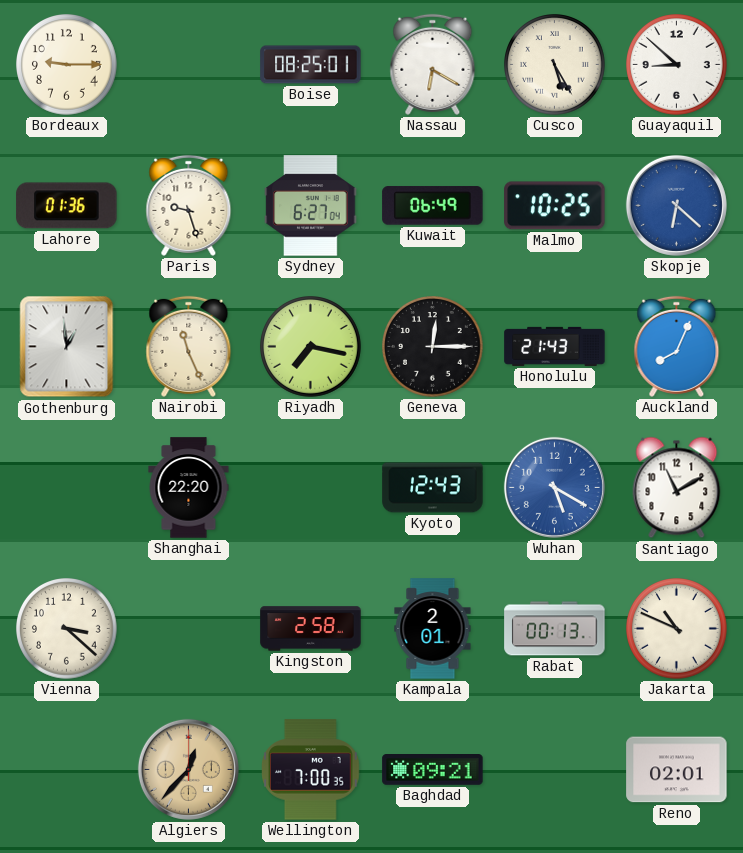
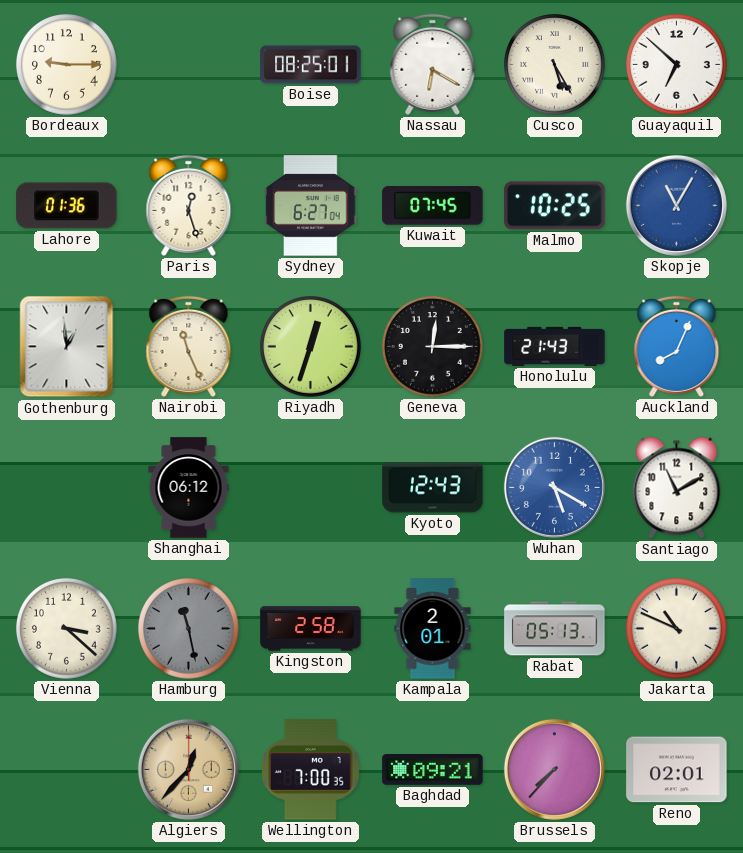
Guayaquil: 8:52 -> 6:52
Paris: 9:27 -> 12:27
Kuwait: 06:49 -> 07:45
Skopje: 6:22 -> 11:05
Riyadh: 7:17 -> 12:33
Shanghai: 22:20 -> 06:12
Hamburg: none -> 11:28
Rabat: 00:13 -> 05:13
Brussels: none -> 7:37
